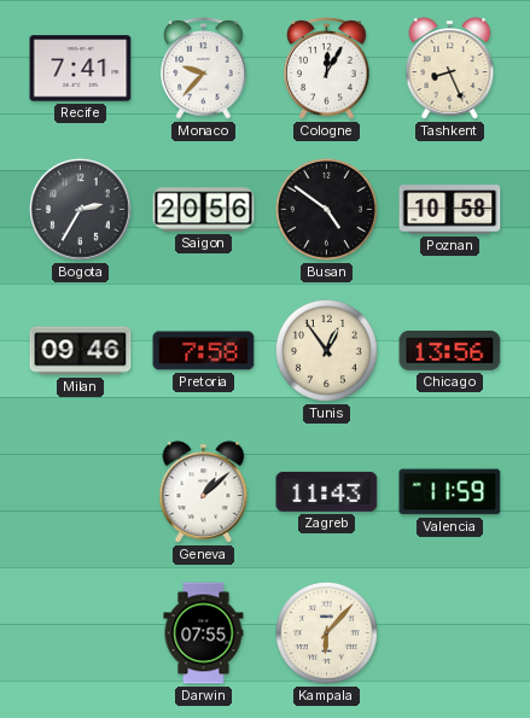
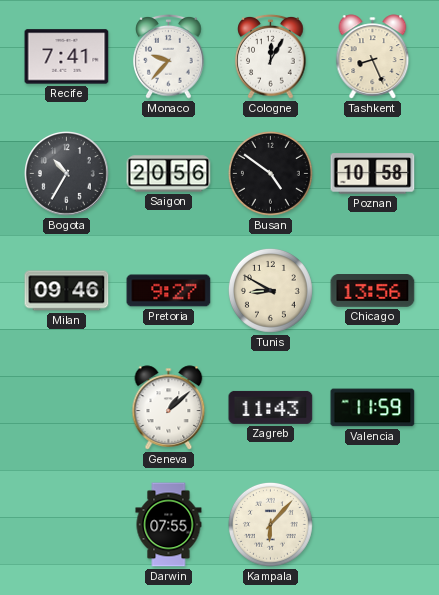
Bogota: 2:35 -> 10:35
Pretoria: 7:58 -> 9:27
Tunis: 12:54 -> 8:50
